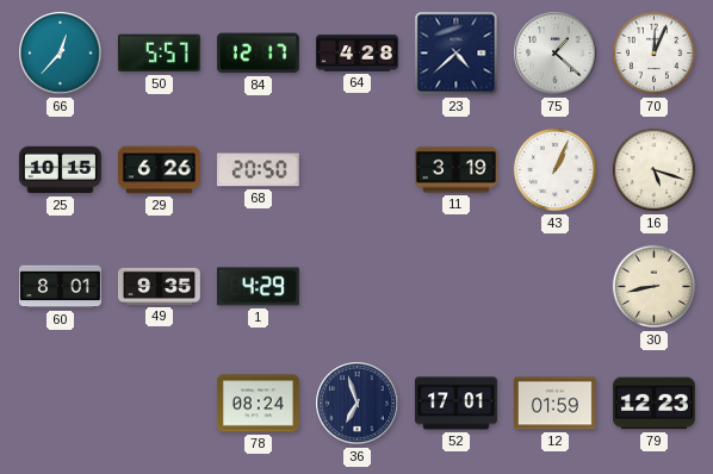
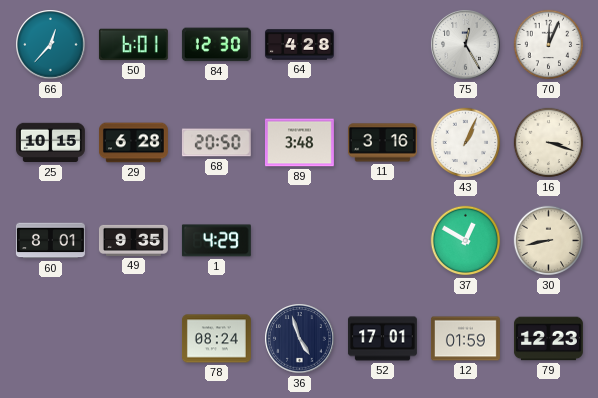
50: 5:57 -> 6:01
84: 12:17 -> 12:30
23: 4:38 -> none
75: 1:22 -> 12:25
29: 6:26 -> 6:28
89: none -> 3:48
11: 3:19 -> 3:16
16: 5:18 -> 3:18
37: none -> 12:50
36: 6:57 -> 4:57
